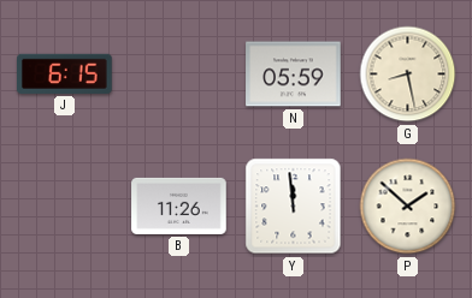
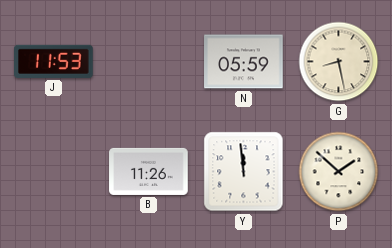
J: 6:15 -> 11:53
